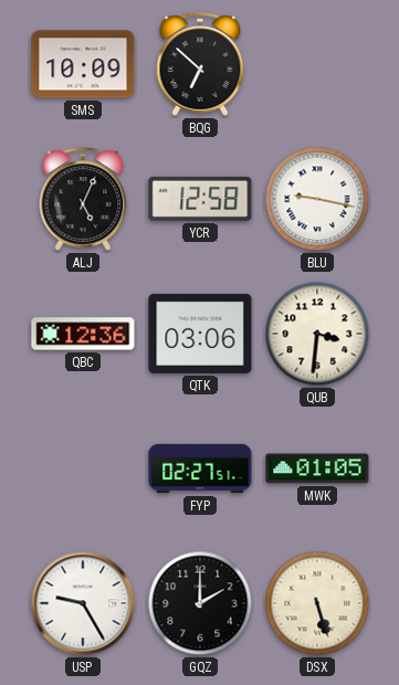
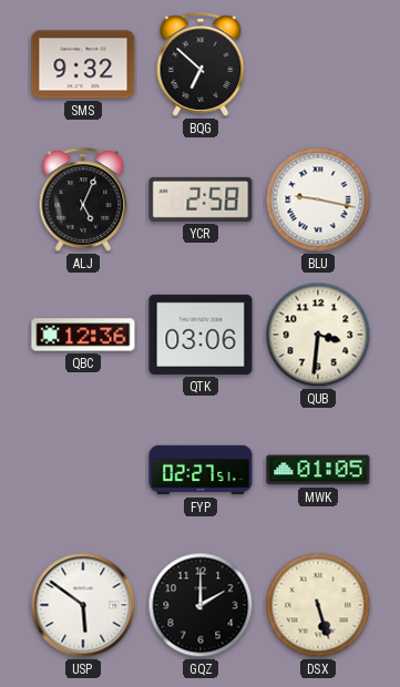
SMS: 10:09 -> 9:32
YCR: 12:58 -> 2:58
USP: 9:25 -> 5:51
